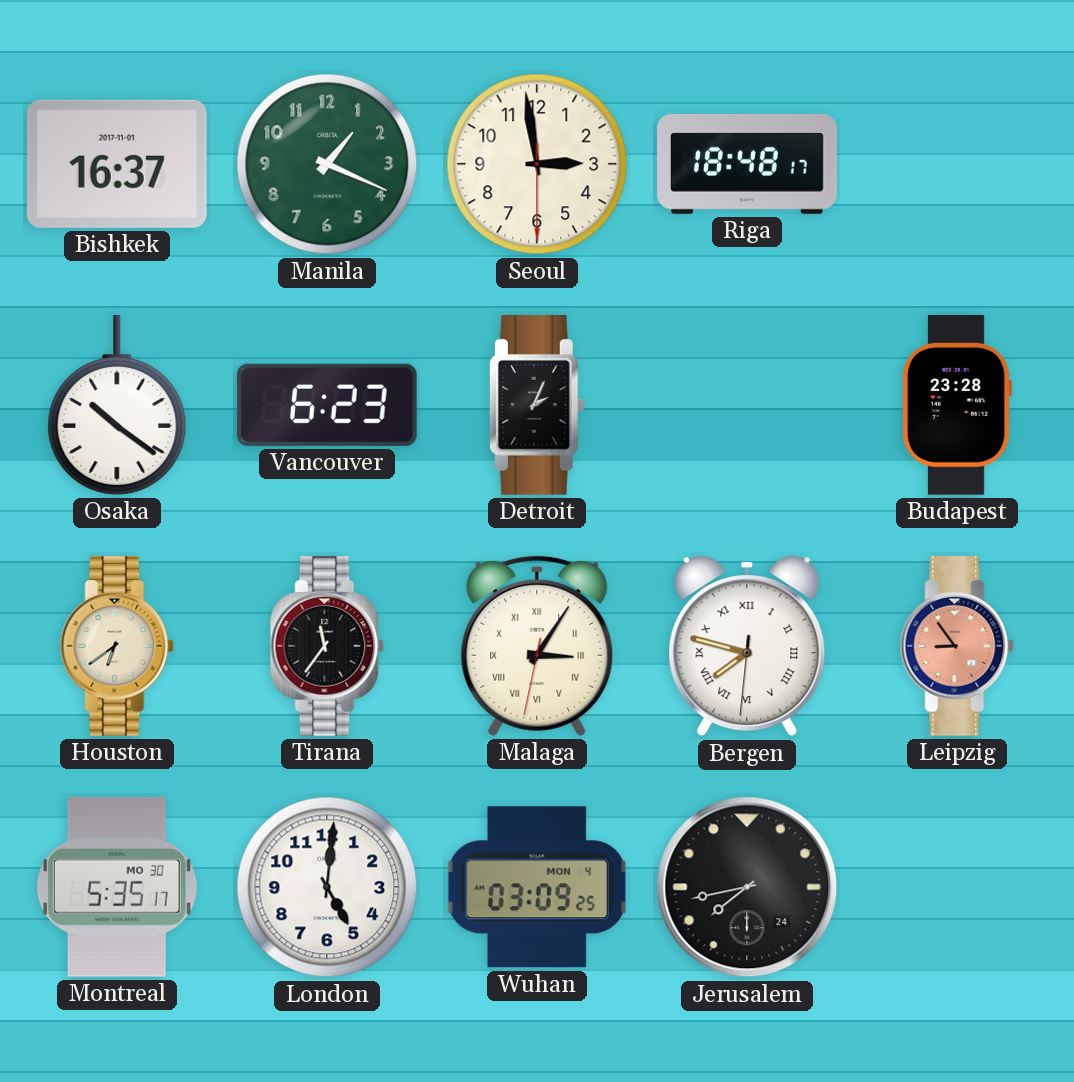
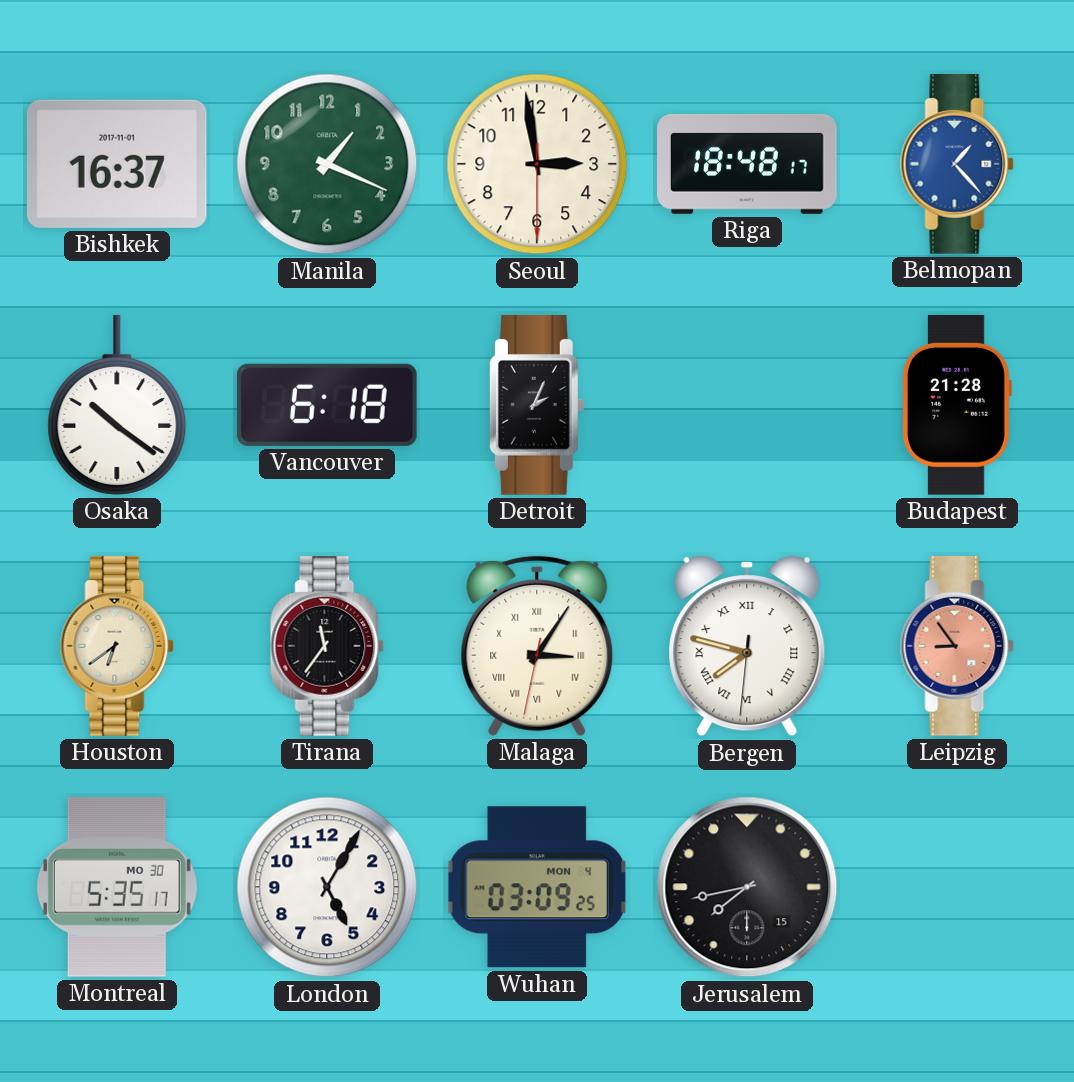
Belmopan: none -> 1:23
Vancouver: 6:23 -> 6:18
Budapest: 23:28 -> 21:28
London: 5:01 -> 5:05
Jerusalem date: 24 -> 15
